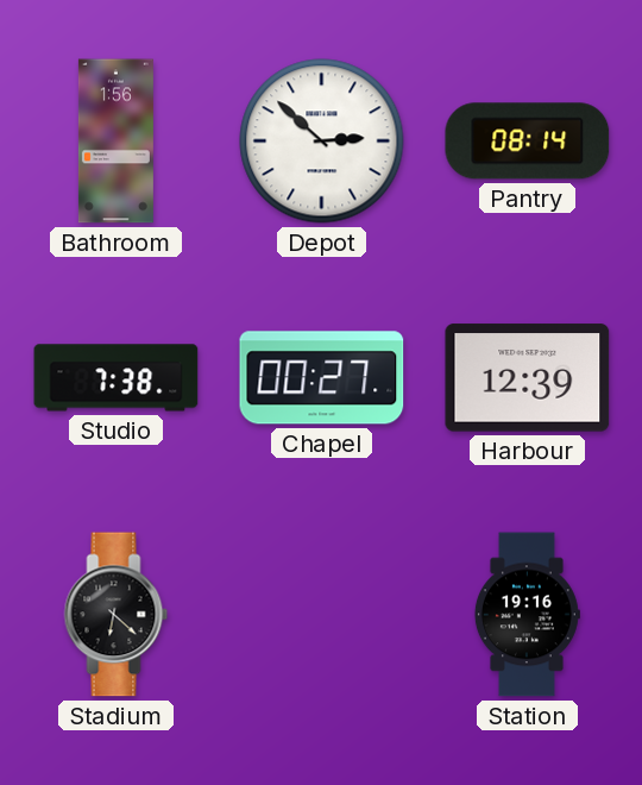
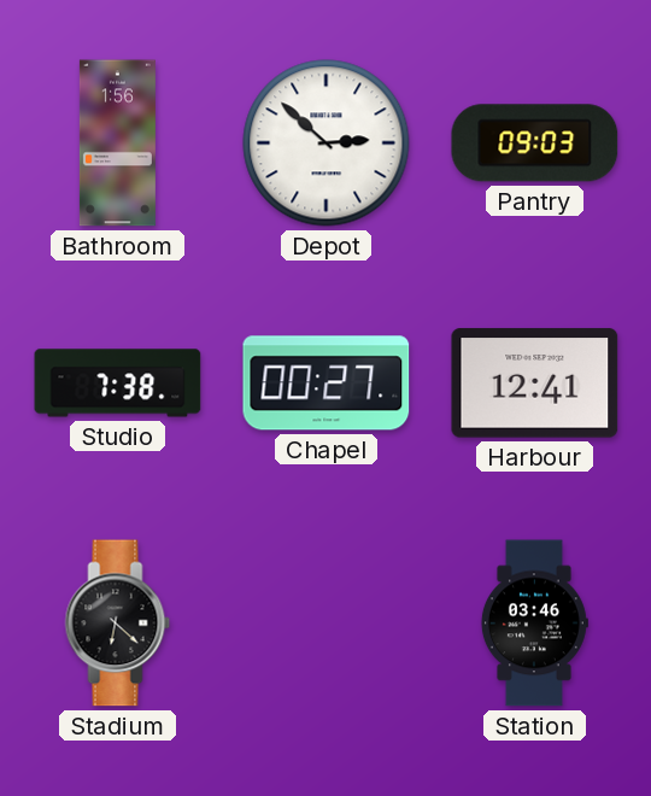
Pantry: 08:14 -> 09:03
Harbour: 12:39 -> 12:41
Station: 19:16 -> 03:46
